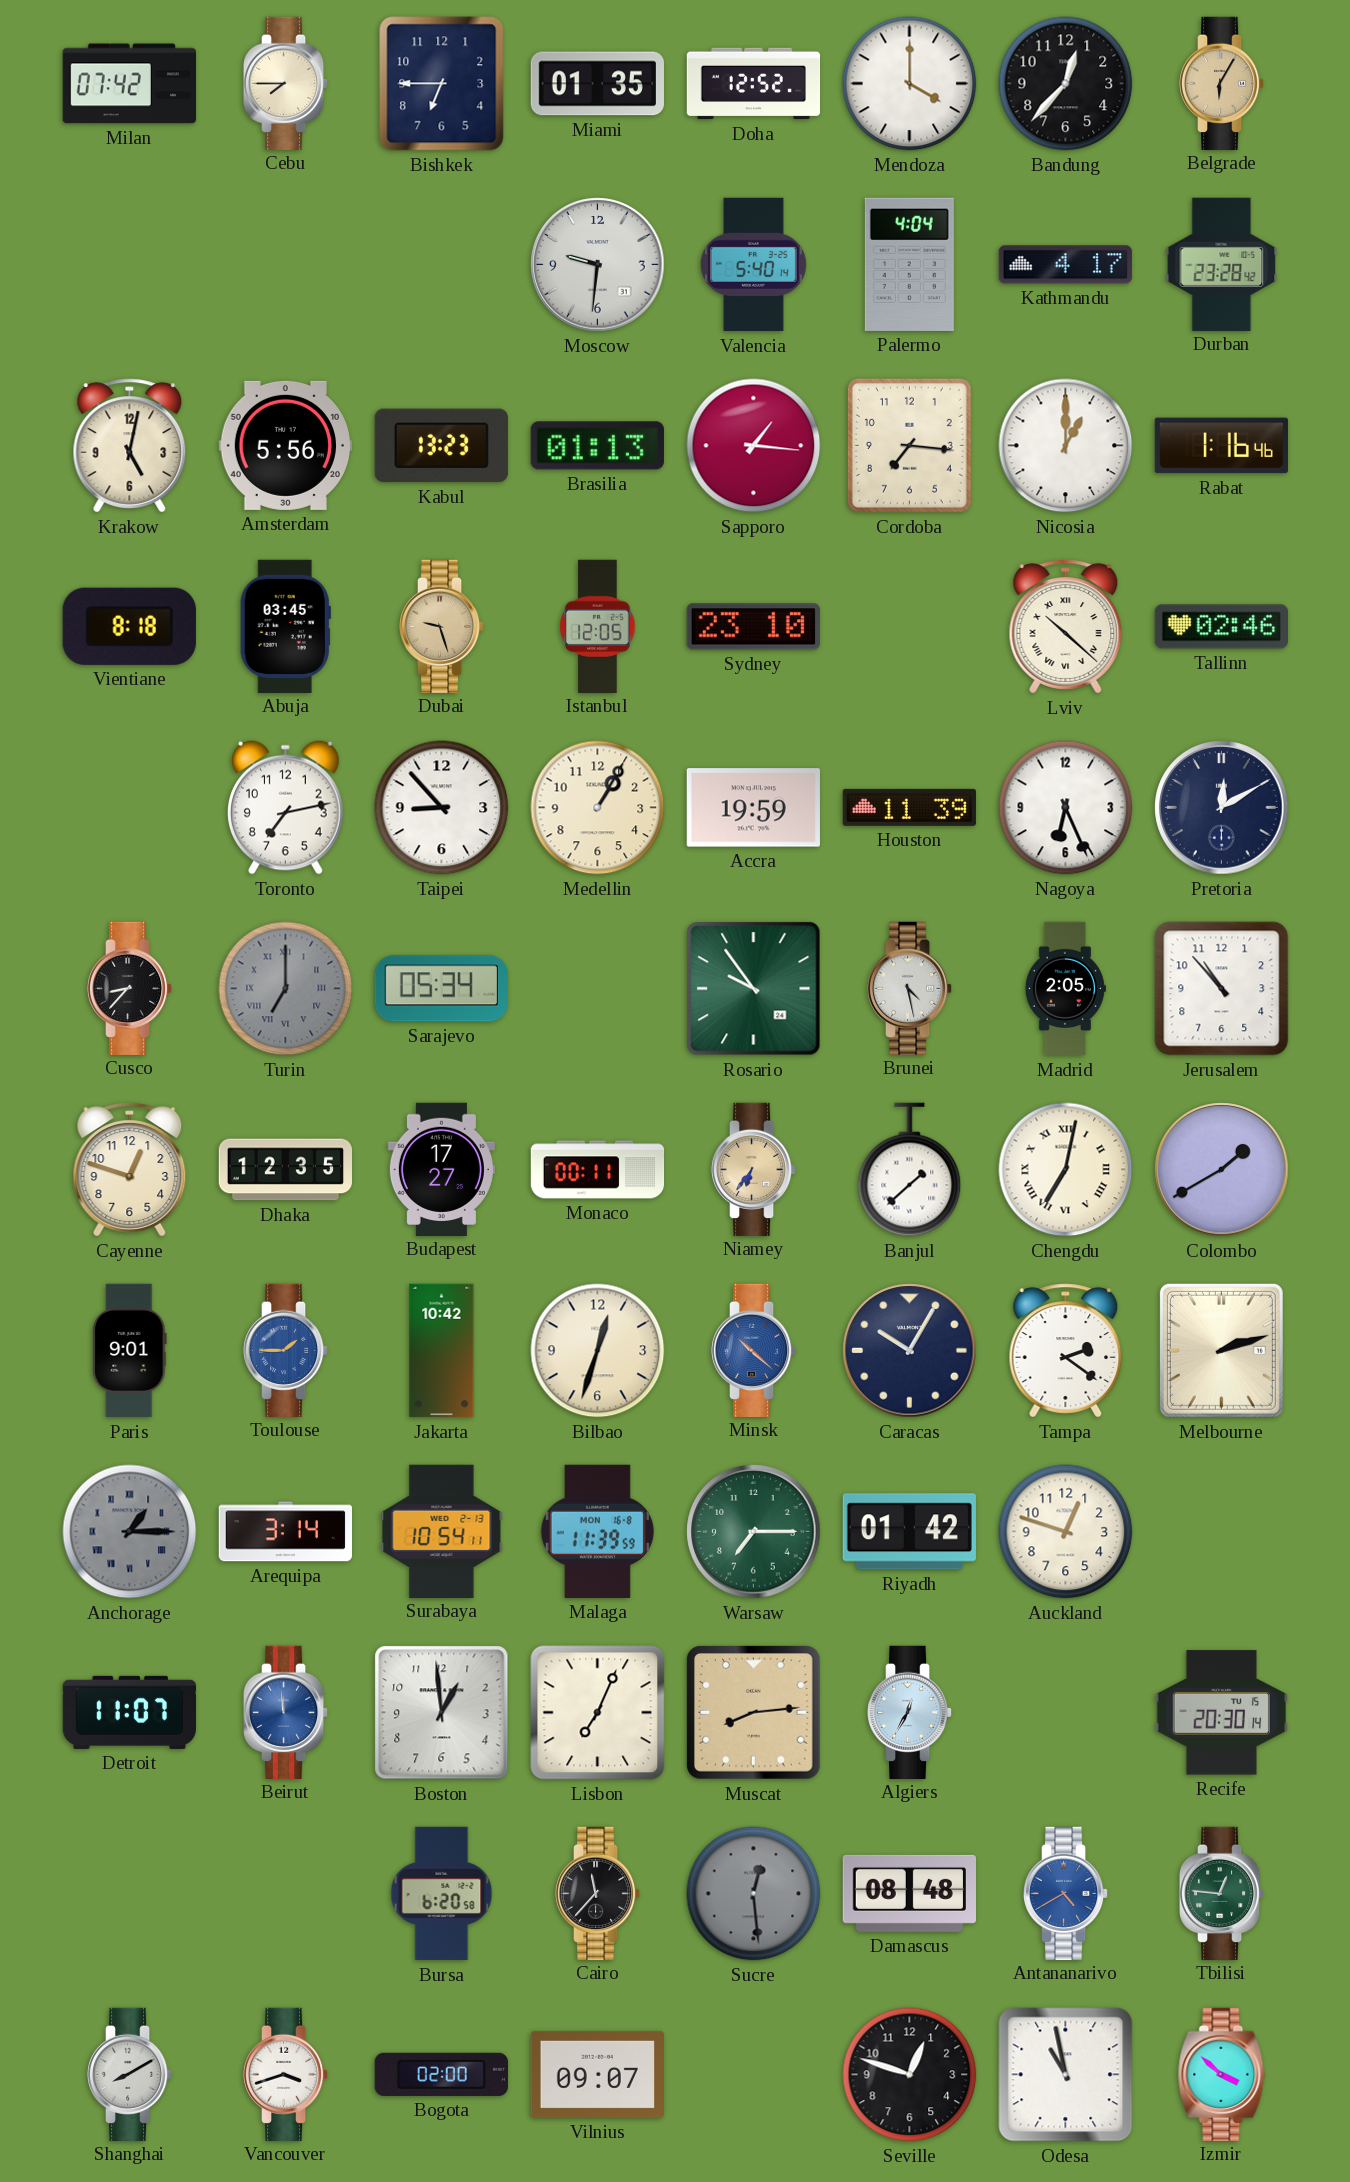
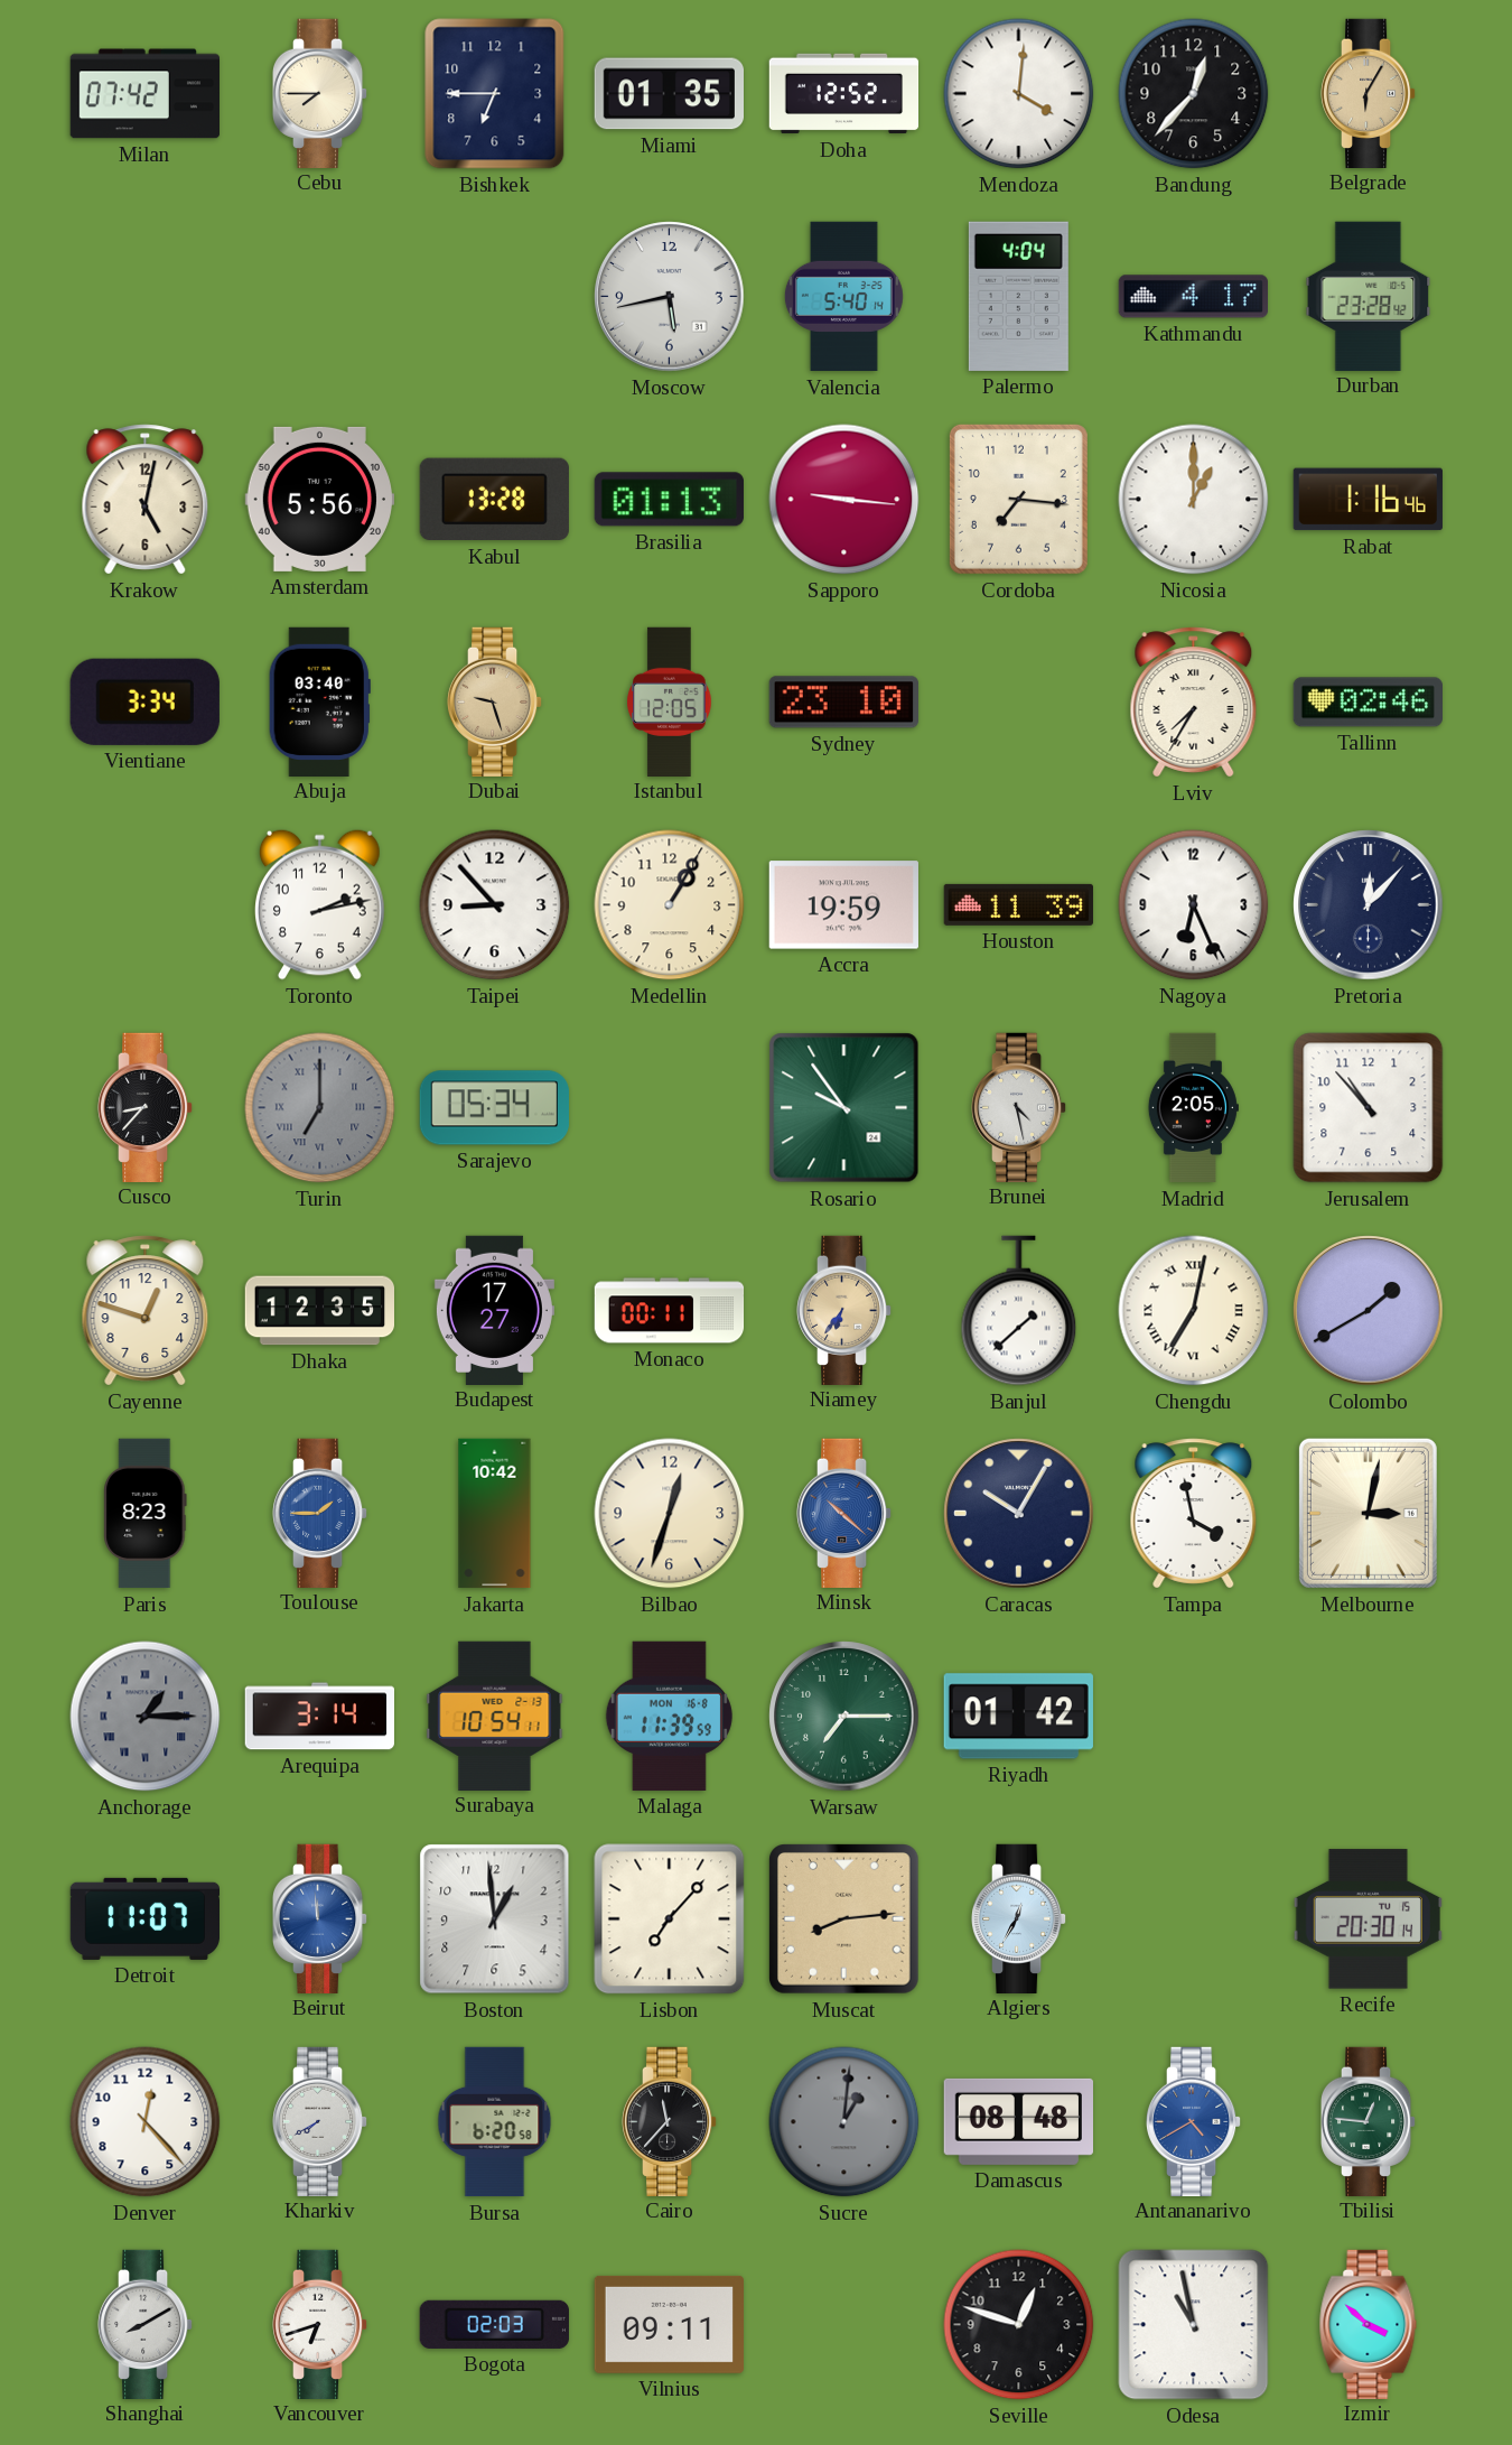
Mendoza: 4:00 -> 4:01
Moscow: 9:31 -> 5:43
Kabul: 13:23 -> 13:28
Sapporo: 1:16 -> 9:16
Vientiane: 8:18 -> 3:34
Abuja: 03:45 -> 03:40
Lviv: 10:22 -> 7:35
Toronto: 7:13 -> 2:13
Pretoria: 12:10 -> 12:07
Paris: 9:01 -> 8:23
Tampa: 2:21 -> 3:58
Melbourne: 2:12 -> 3:02
Auckland: 12:48 -> none
Lisbon: 7:04 -> 7:07
Denver: none -> 12:23
Kharkiv: none -> 7:40
Sucre: 12:29 -> 1:01
Vancouver: 3:42 -> 6:42
Bogota: 02:00 -> 02:03
Vilnius: 09:07 -> 09:11
